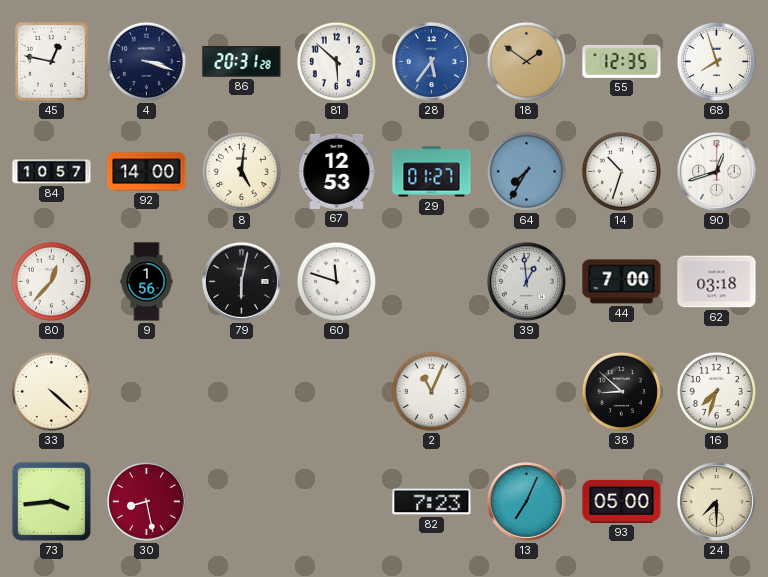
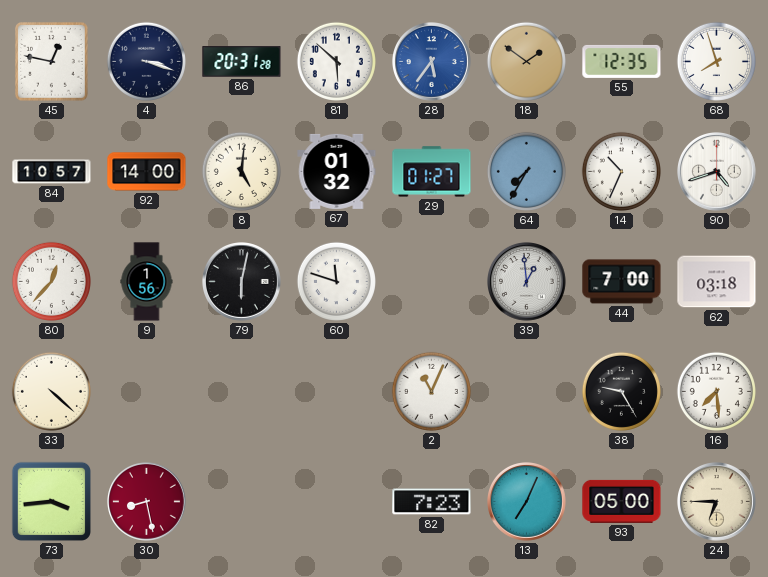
67: 12:53 -> 01:32
14: 10:33 -> 10:34
90: 12:42 -> 4:42
38: 8:52 -> 9:25
16: 7:33 -> 7:29
24: 7:30 -> 6:45
